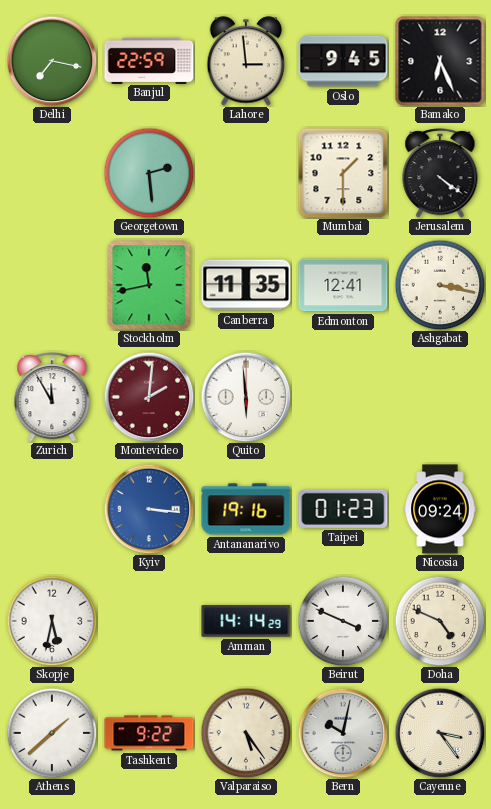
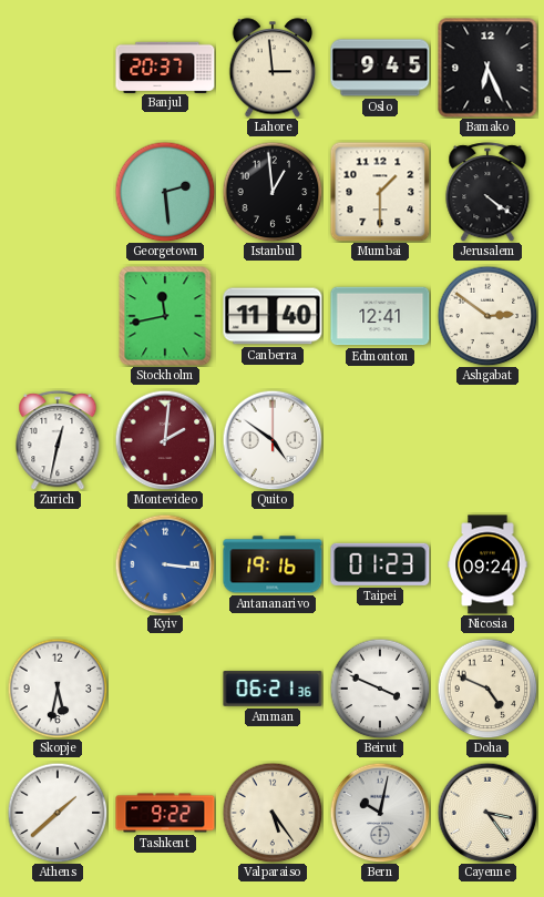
Delhi: 7:17 -> none
Banjul: 22:59 -> 20:37
Istanbul: none -> 12:59
Canberra: 11:35 -> 11:40
Ashgabat: 3:17 -> 2:51
Zurich: 11:55 -> 12:32
Quito: 5:59 -> 4:51
Amman: 14:14 -> 06:21
